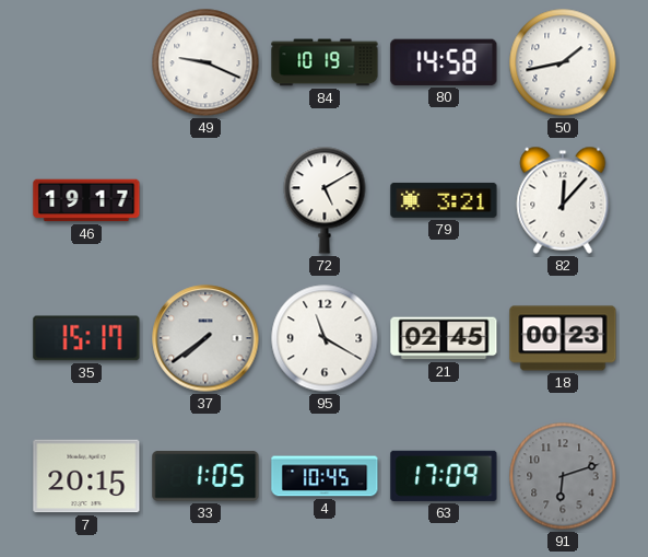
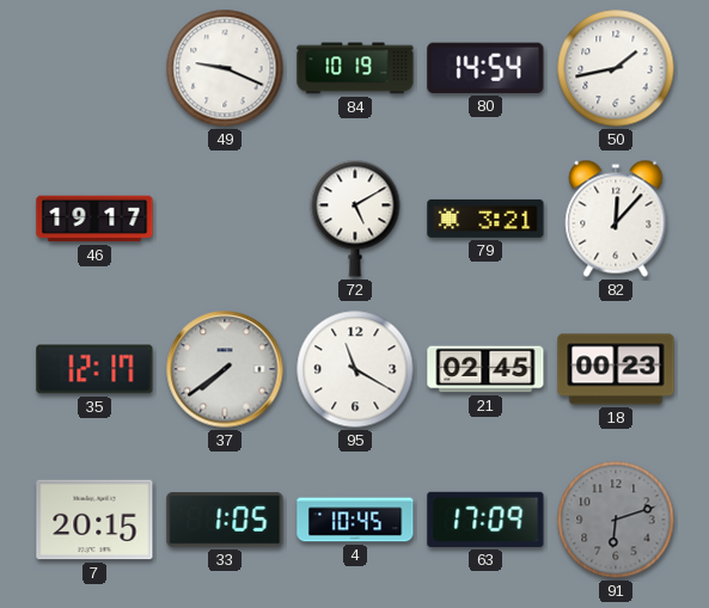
80: 14:58 -> 14:54
35: 15:17 -> 12:17
